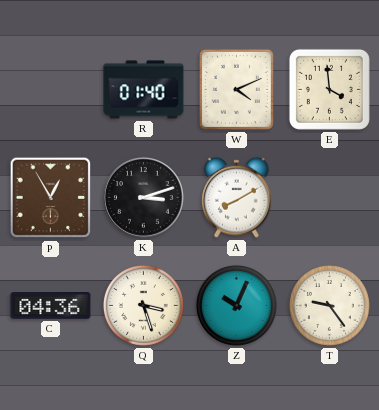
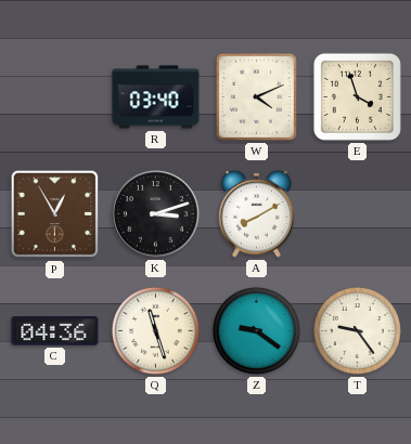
R: 01:40 -> 03:40
E: 3:59 -> 3:57
Q: 3:27 -> 11:27
Z: 10:04 -> 9:21
